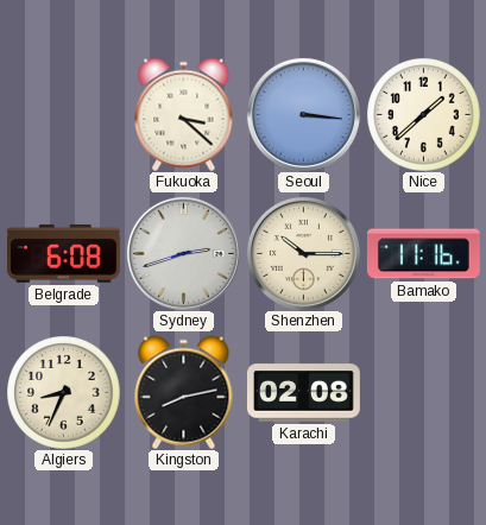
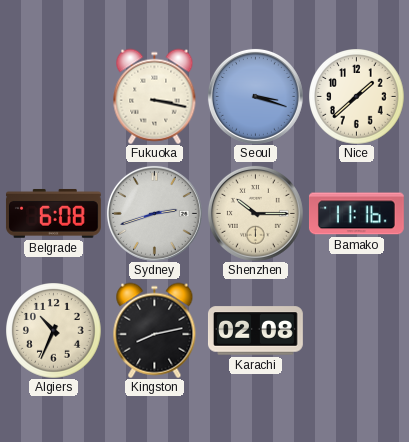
Fukuoka: 3:22 -> 3:17
Seoul: 3:16 -> 3:18
Algiers: 8:34 -> 10:34
